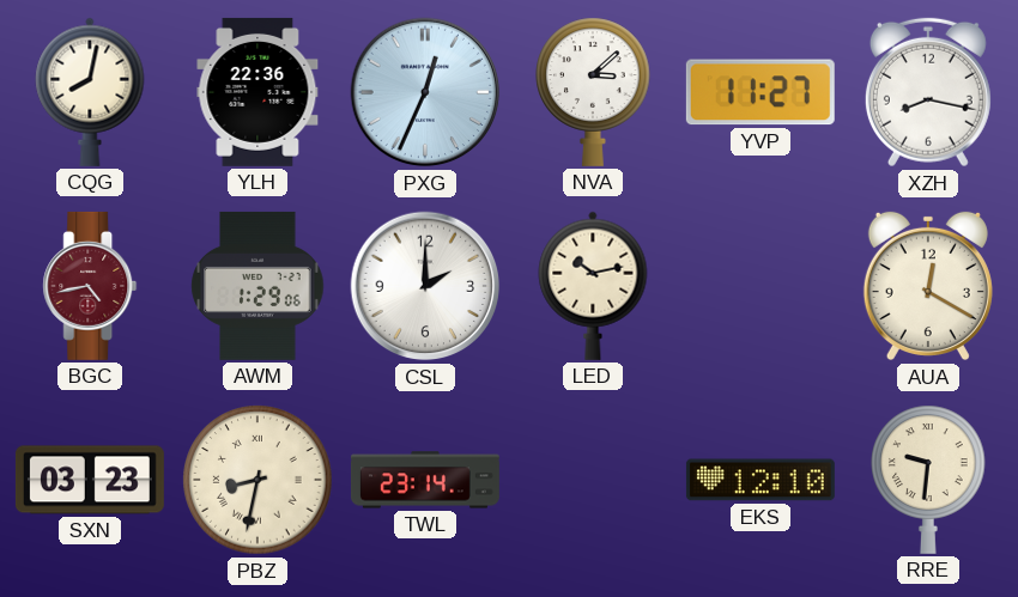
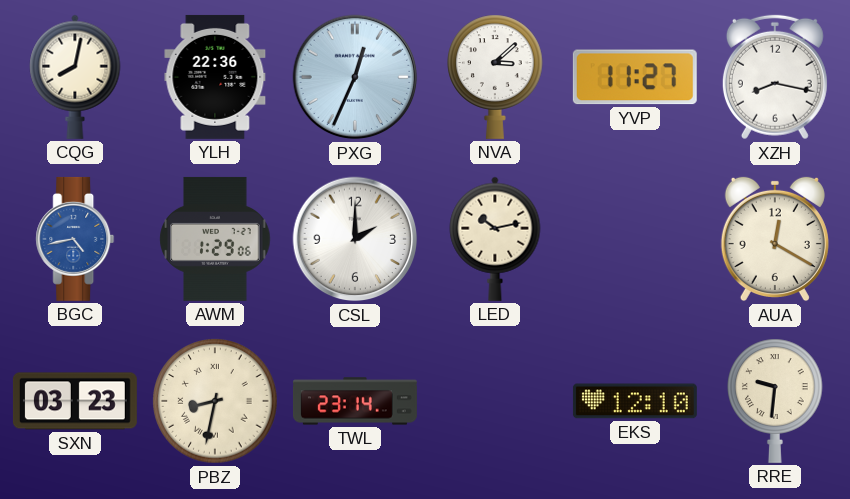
BGC dial: burgundy -> blue
